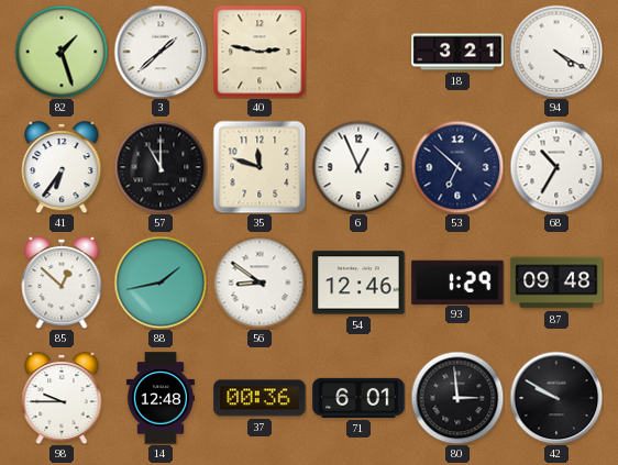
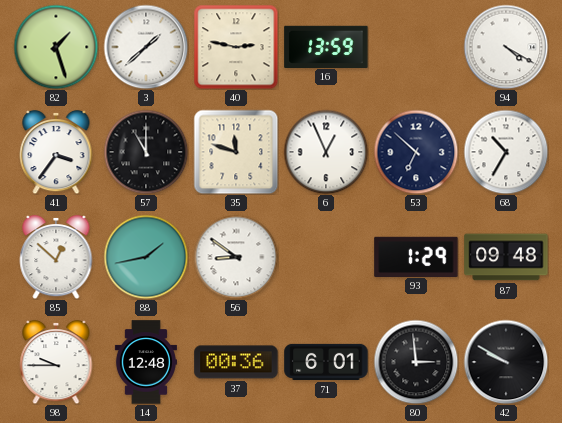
16: none -> 13:59
18: 3:21 -> none
41: 6:36 -> 3:36
54: 12:46 -> none
